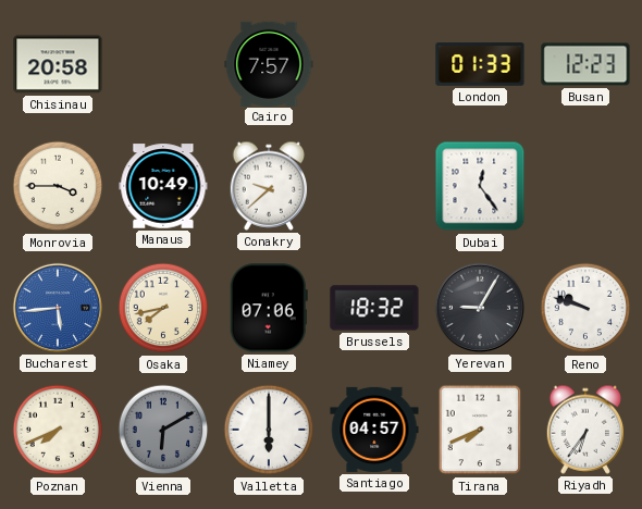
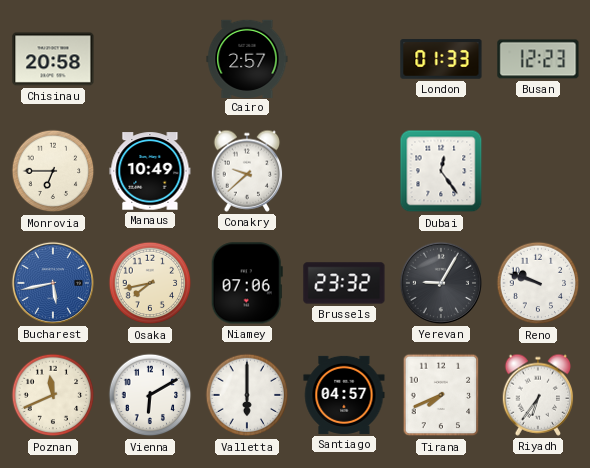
Cairo: 7:57 -> 2:57
Monrovia: 3:45 -> 6:45
Bucharest: 5:44 -> 5:43
Brussels: 18:32 -> 23:32
Poznan: 7:41 -> 11:41
Vienna dial: grey -> white
